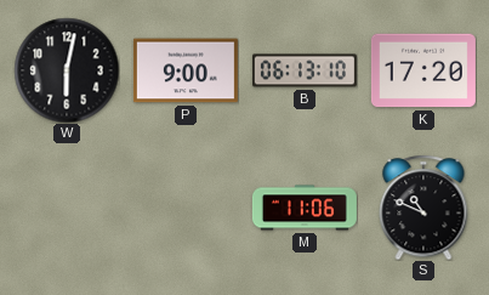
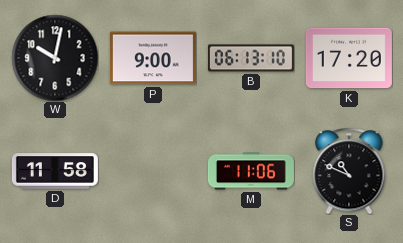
W: 6:02 -> 10:02
D: none -> 11:58
